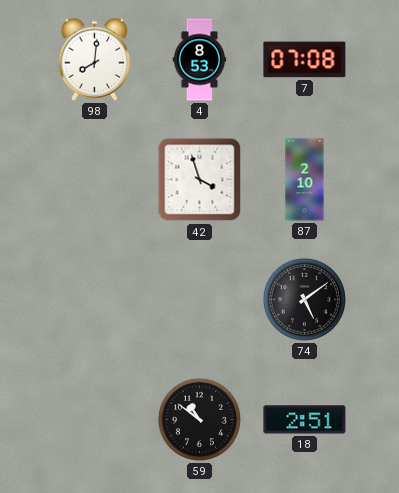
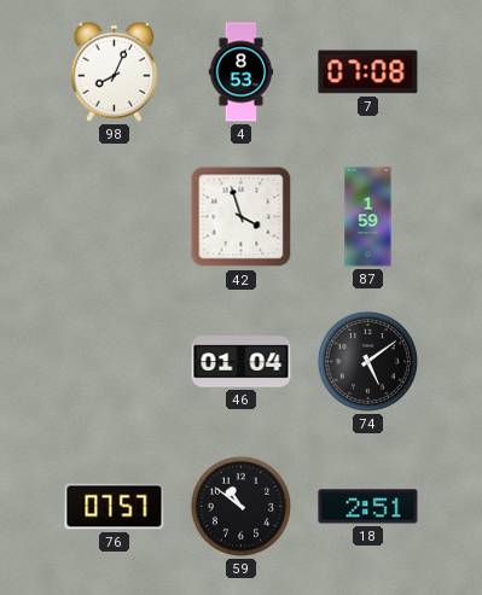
98: 8:01 -> 8:04
87: 2:10 -> 1:59
46: none -> 01:04
76: none -> 07:57
